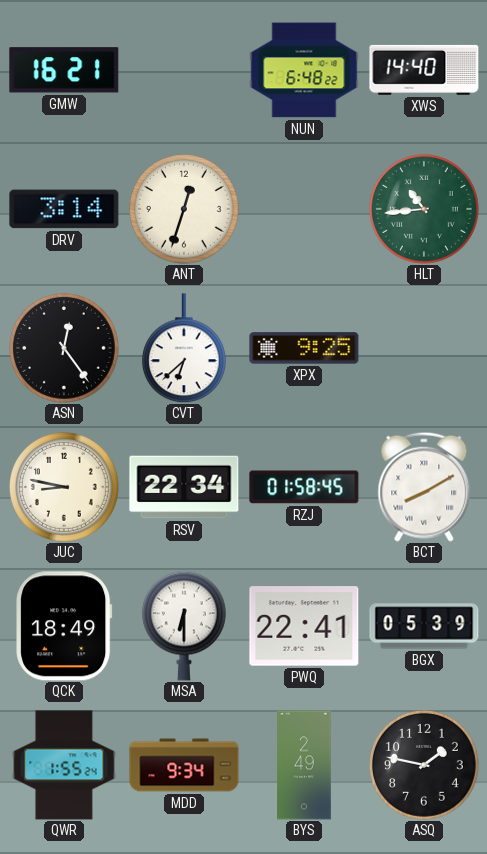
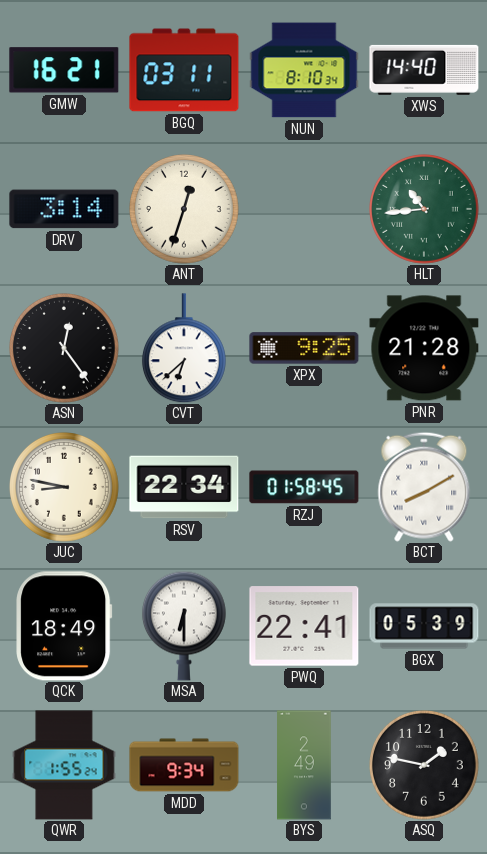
BGQ: none -> 03:11
NUN: 6:48 -> 8:10
PNR: none -> 21:28
